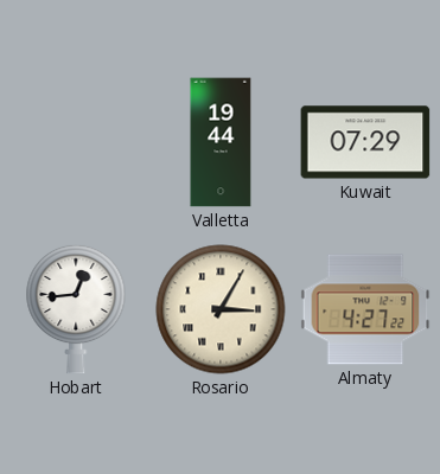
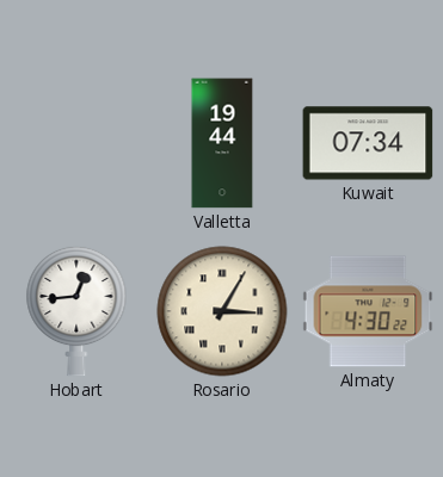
Kuwait: 07:29 -> 07:34
Almaty: 4:27 -> 4:30
